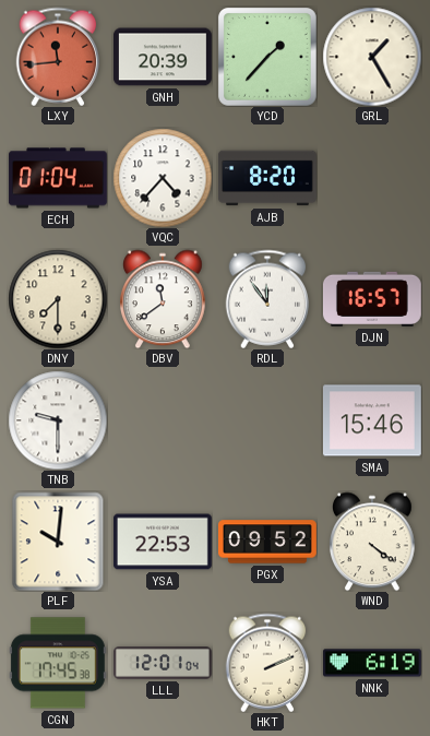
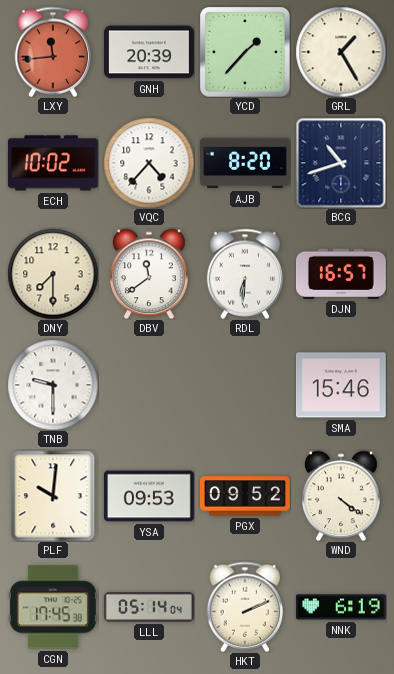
ECH: 01:04 -> 10:02
BCG: none -> 10:42
RDL: 11:54 -> 6:31
YSA: 22:53 -> 09:53
LLL: 12:01 -> 05:14
